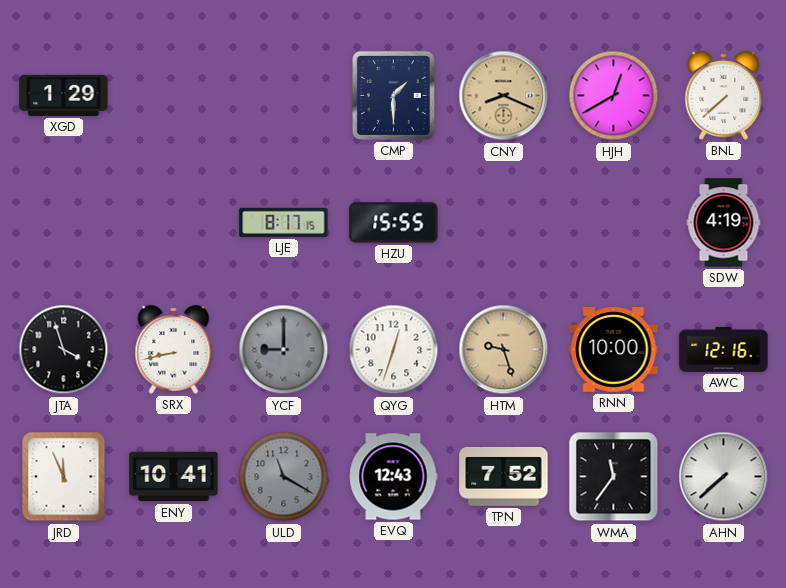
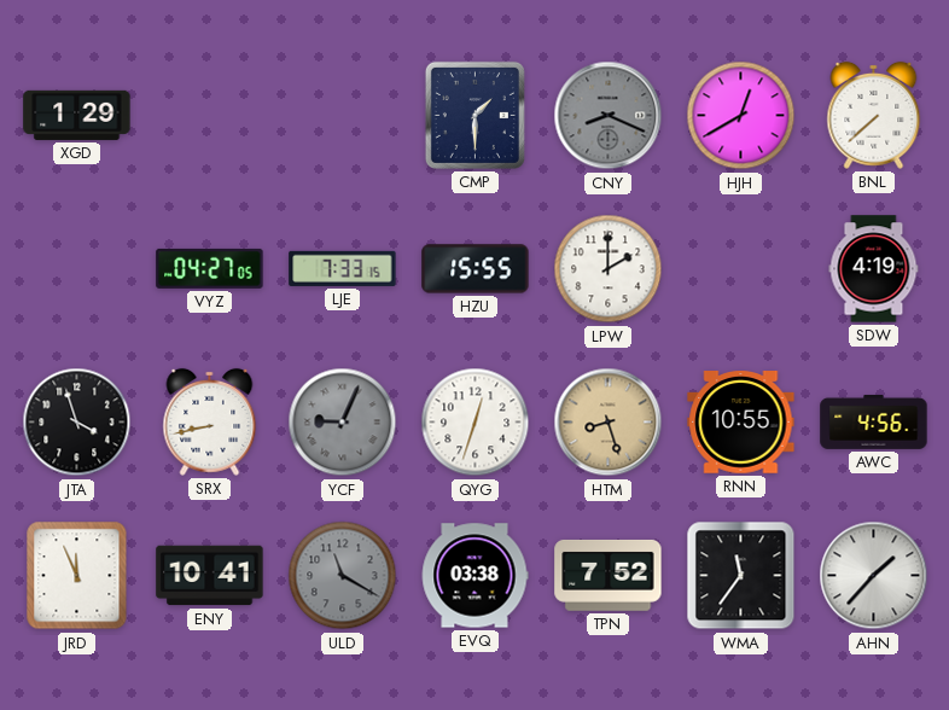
CNY dial: champagne -> grey
VYZ: none -> 04:27
LJE: 8:17 -> 7:33
LPW: none -> 2:00
YCF: 9:00 -> 9:04
HTM: 9:27 -> 8:27
RNN: 10:00 -> 10:55
AWC: 12:16 -> 4:56
EVQ: 12:43 -> 03:38
AHN: 7:38 -> 1:37
